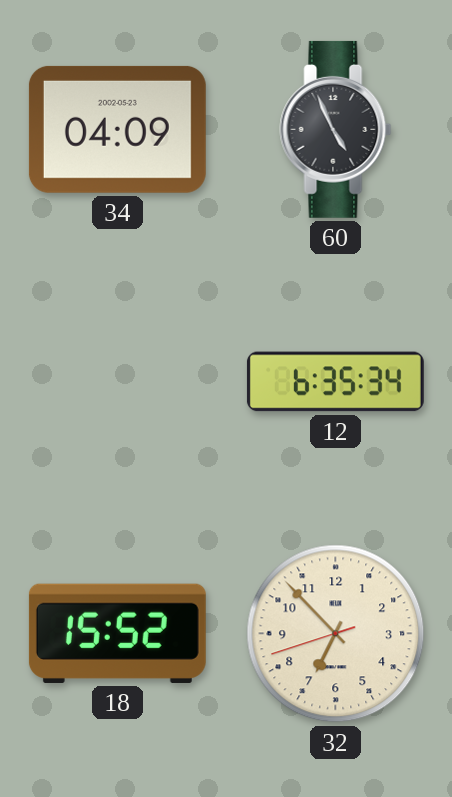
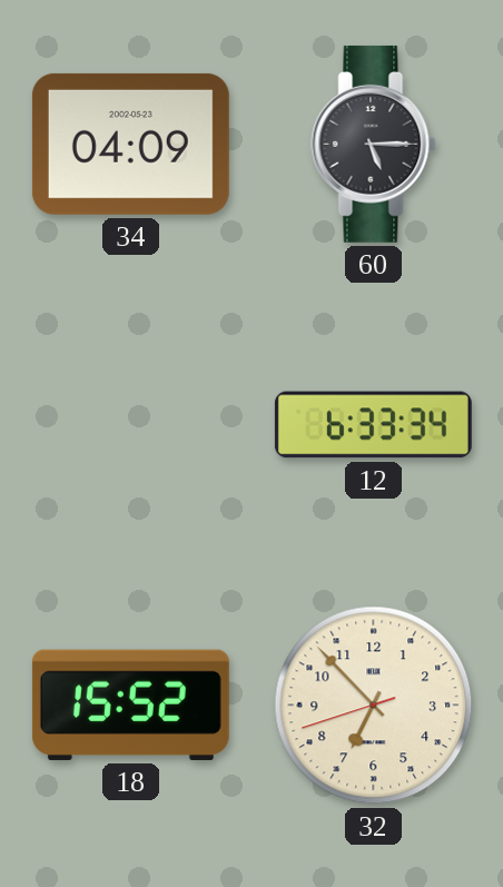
60: 4:56 -> 5:15
12: 6:35 -> 6:33
